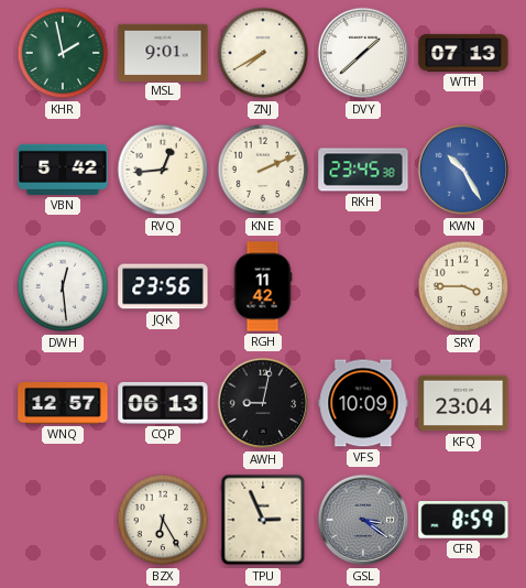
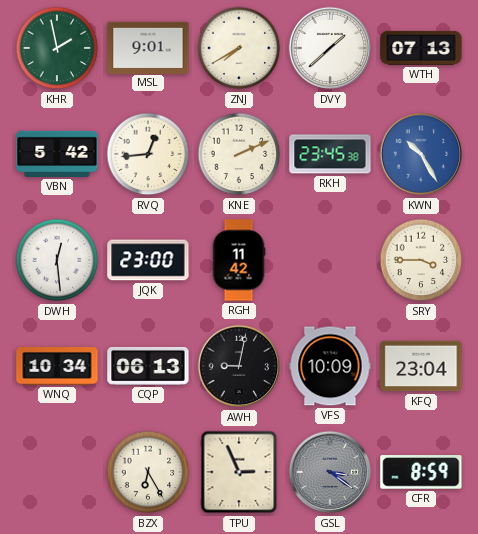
JQK: 23:56 -> 23:00
WNQ: 12:57 -> 10:34
